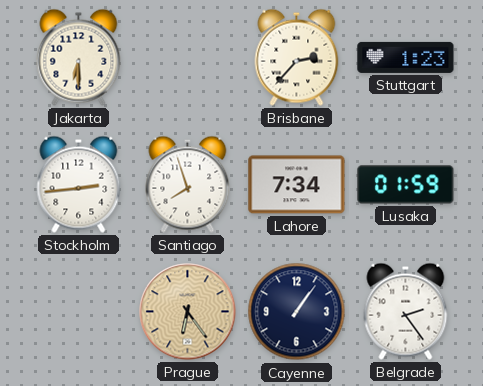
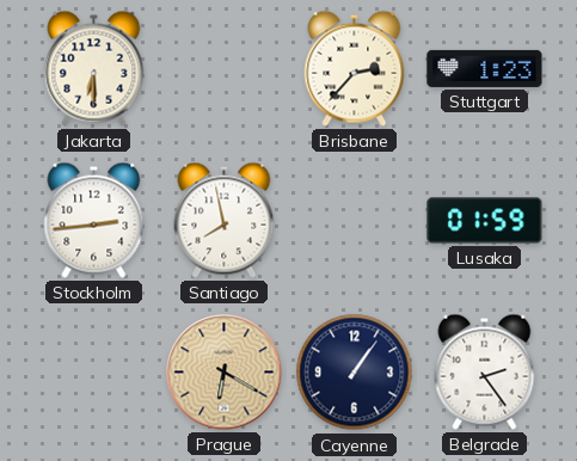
Santiago: 7:57 -> 7:58
Lahore: 7:34 -> none
Prague: 6:24 -> 6:20
